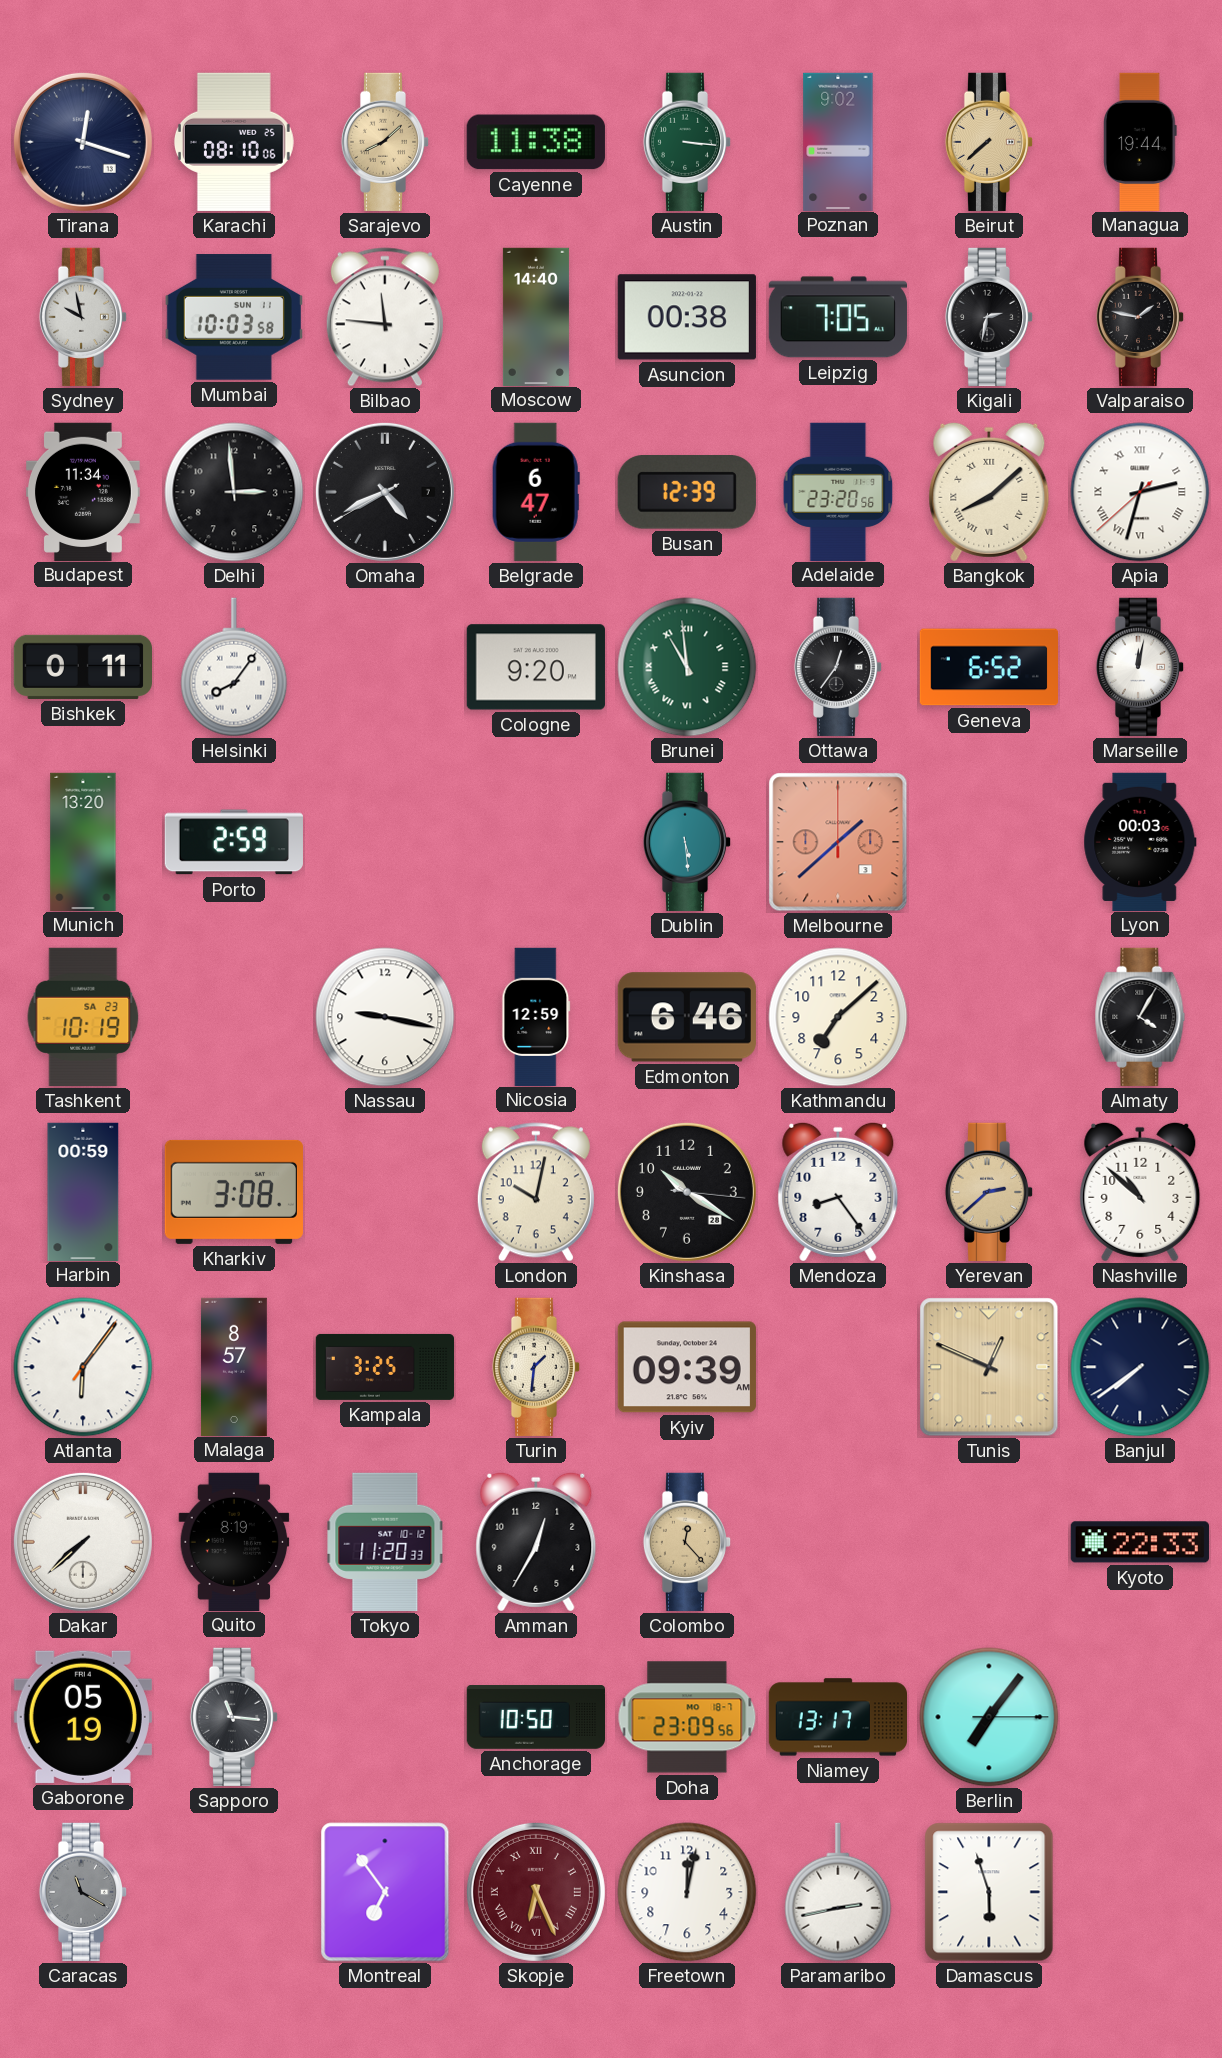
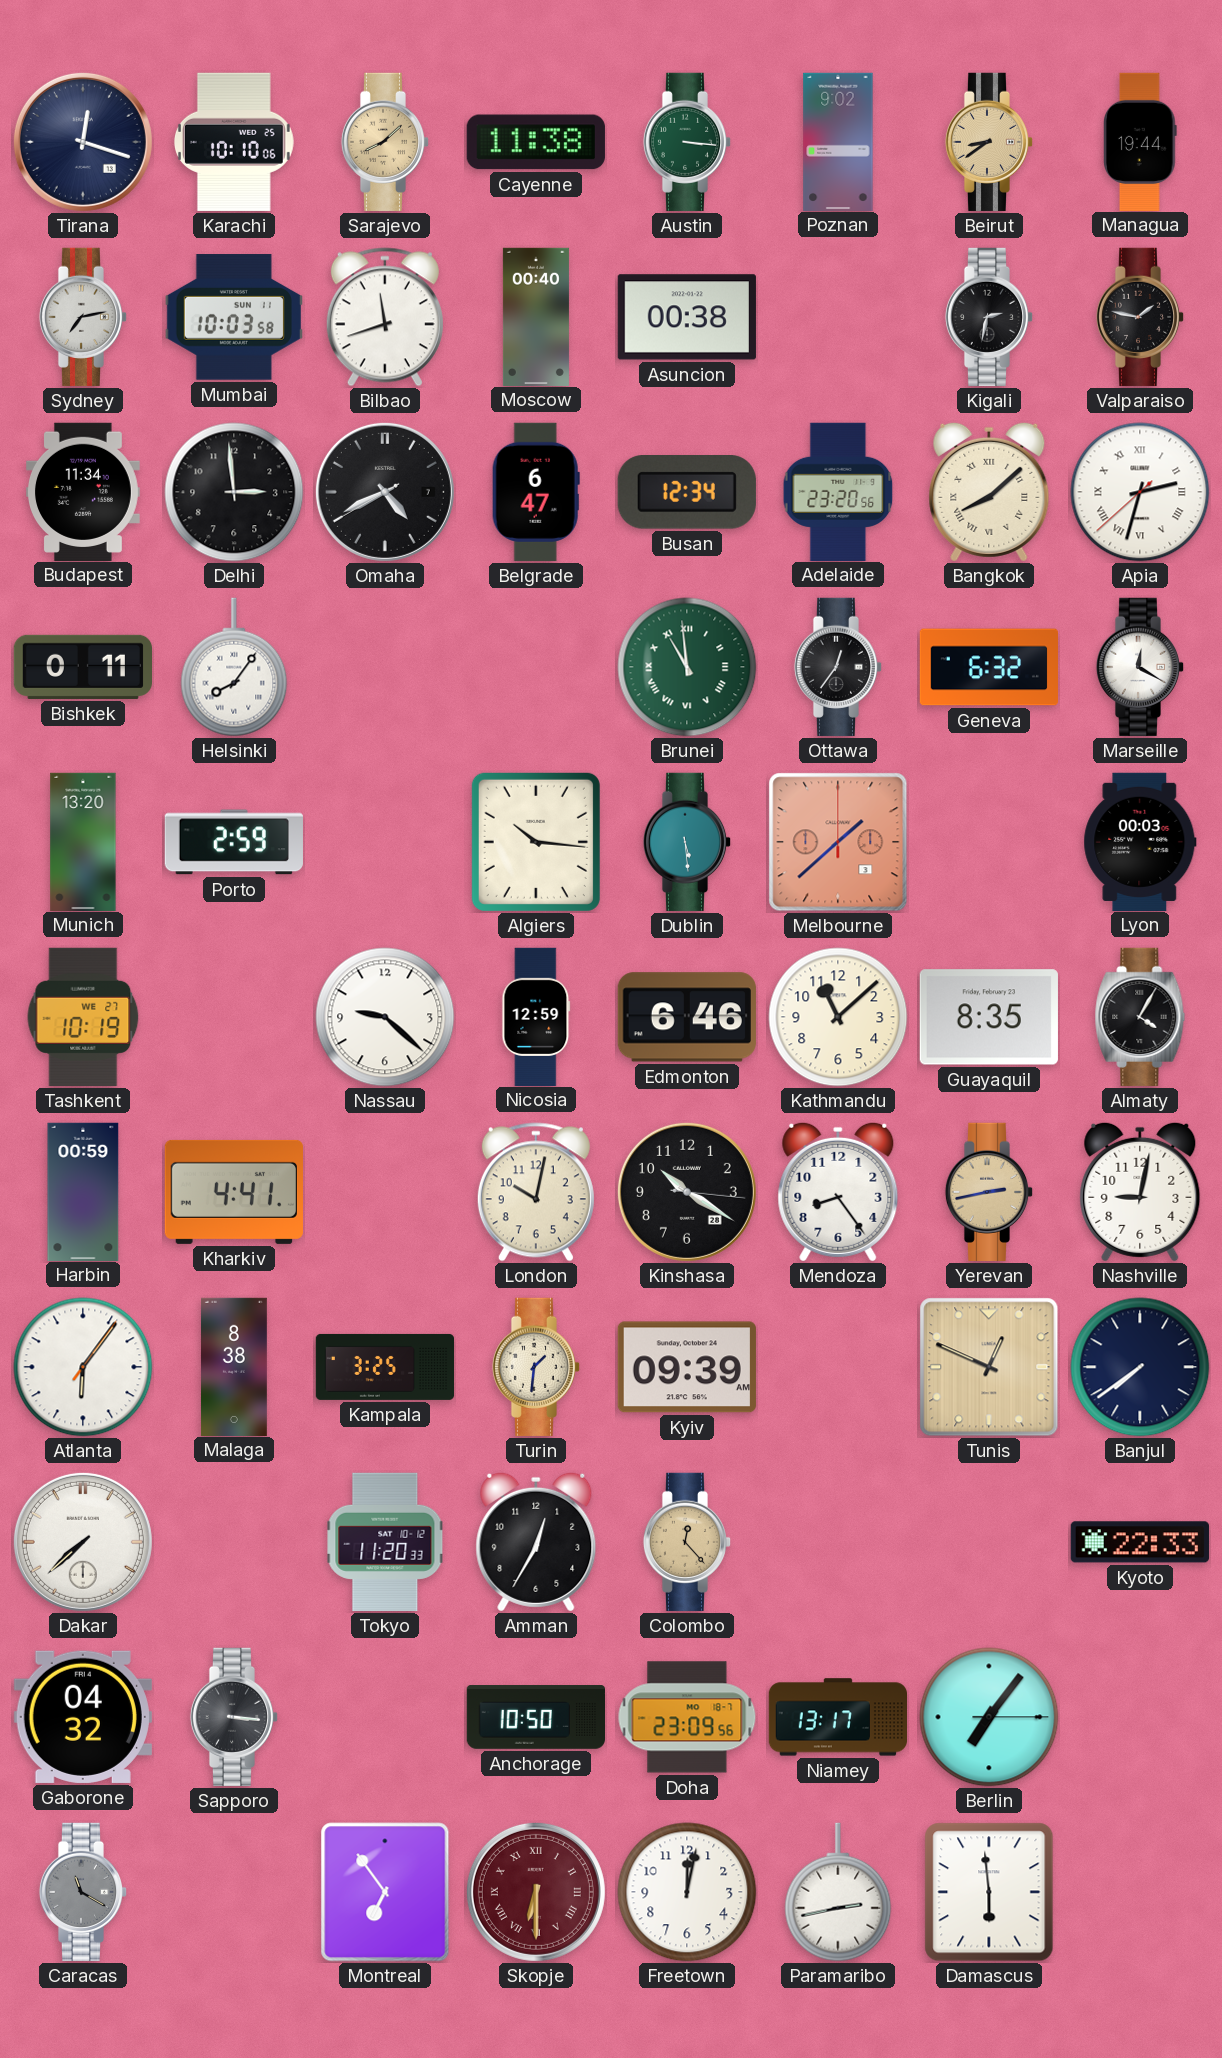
Karachi: 08:10 -> 10:10
Beirut: 7:38 -> 8:39
Sydney: 9:58 -> 7:13
Bilbao: 11:46 -> 11:42
Moscow: 14:40 -> 00:40
Leipzig: 7:05 -> none
Busan: 12:39 -> 12:34
Cologne: 9:20 -> none
Geneva: 6:52 -> 6:32
Marseille: 12:02 -> 12:20
Algiers: none -> 10:16
Tashkent date: SA 23 -> WE 27
Nassau: 9:17 -> 9:22
Kathmandu: 7:08 -> 11:08
Guayaquil: none -> 8:35
Kharkiv: 3:08 -> 4:41
Yerevan: 2:38 -> 2:43
Nashville: 10:52 -> 9:02
Malaga: 8:57 -> 8:38
Quito: 8:19 -> none
Gaborone: 05:19 -> 04:32
Sapporo: 11:16 -> 3:16
Skopje: 6:26 -> 6:30
Damascus: 5:57 -> 5:59
